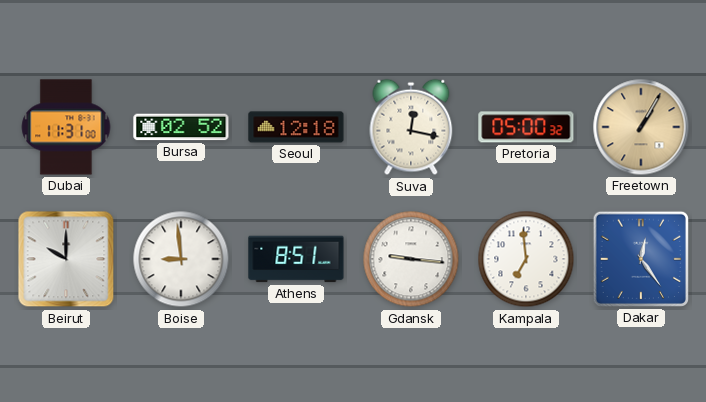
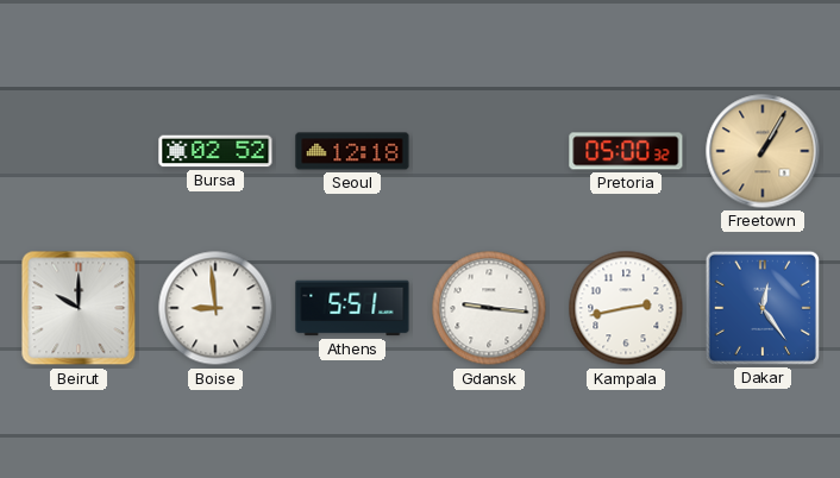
Dubai: 11:31 -> none
Suva: 12:17 -> none
Athens: 8:51 -> 5:51
Kampala: 6:59 -> 2:43
